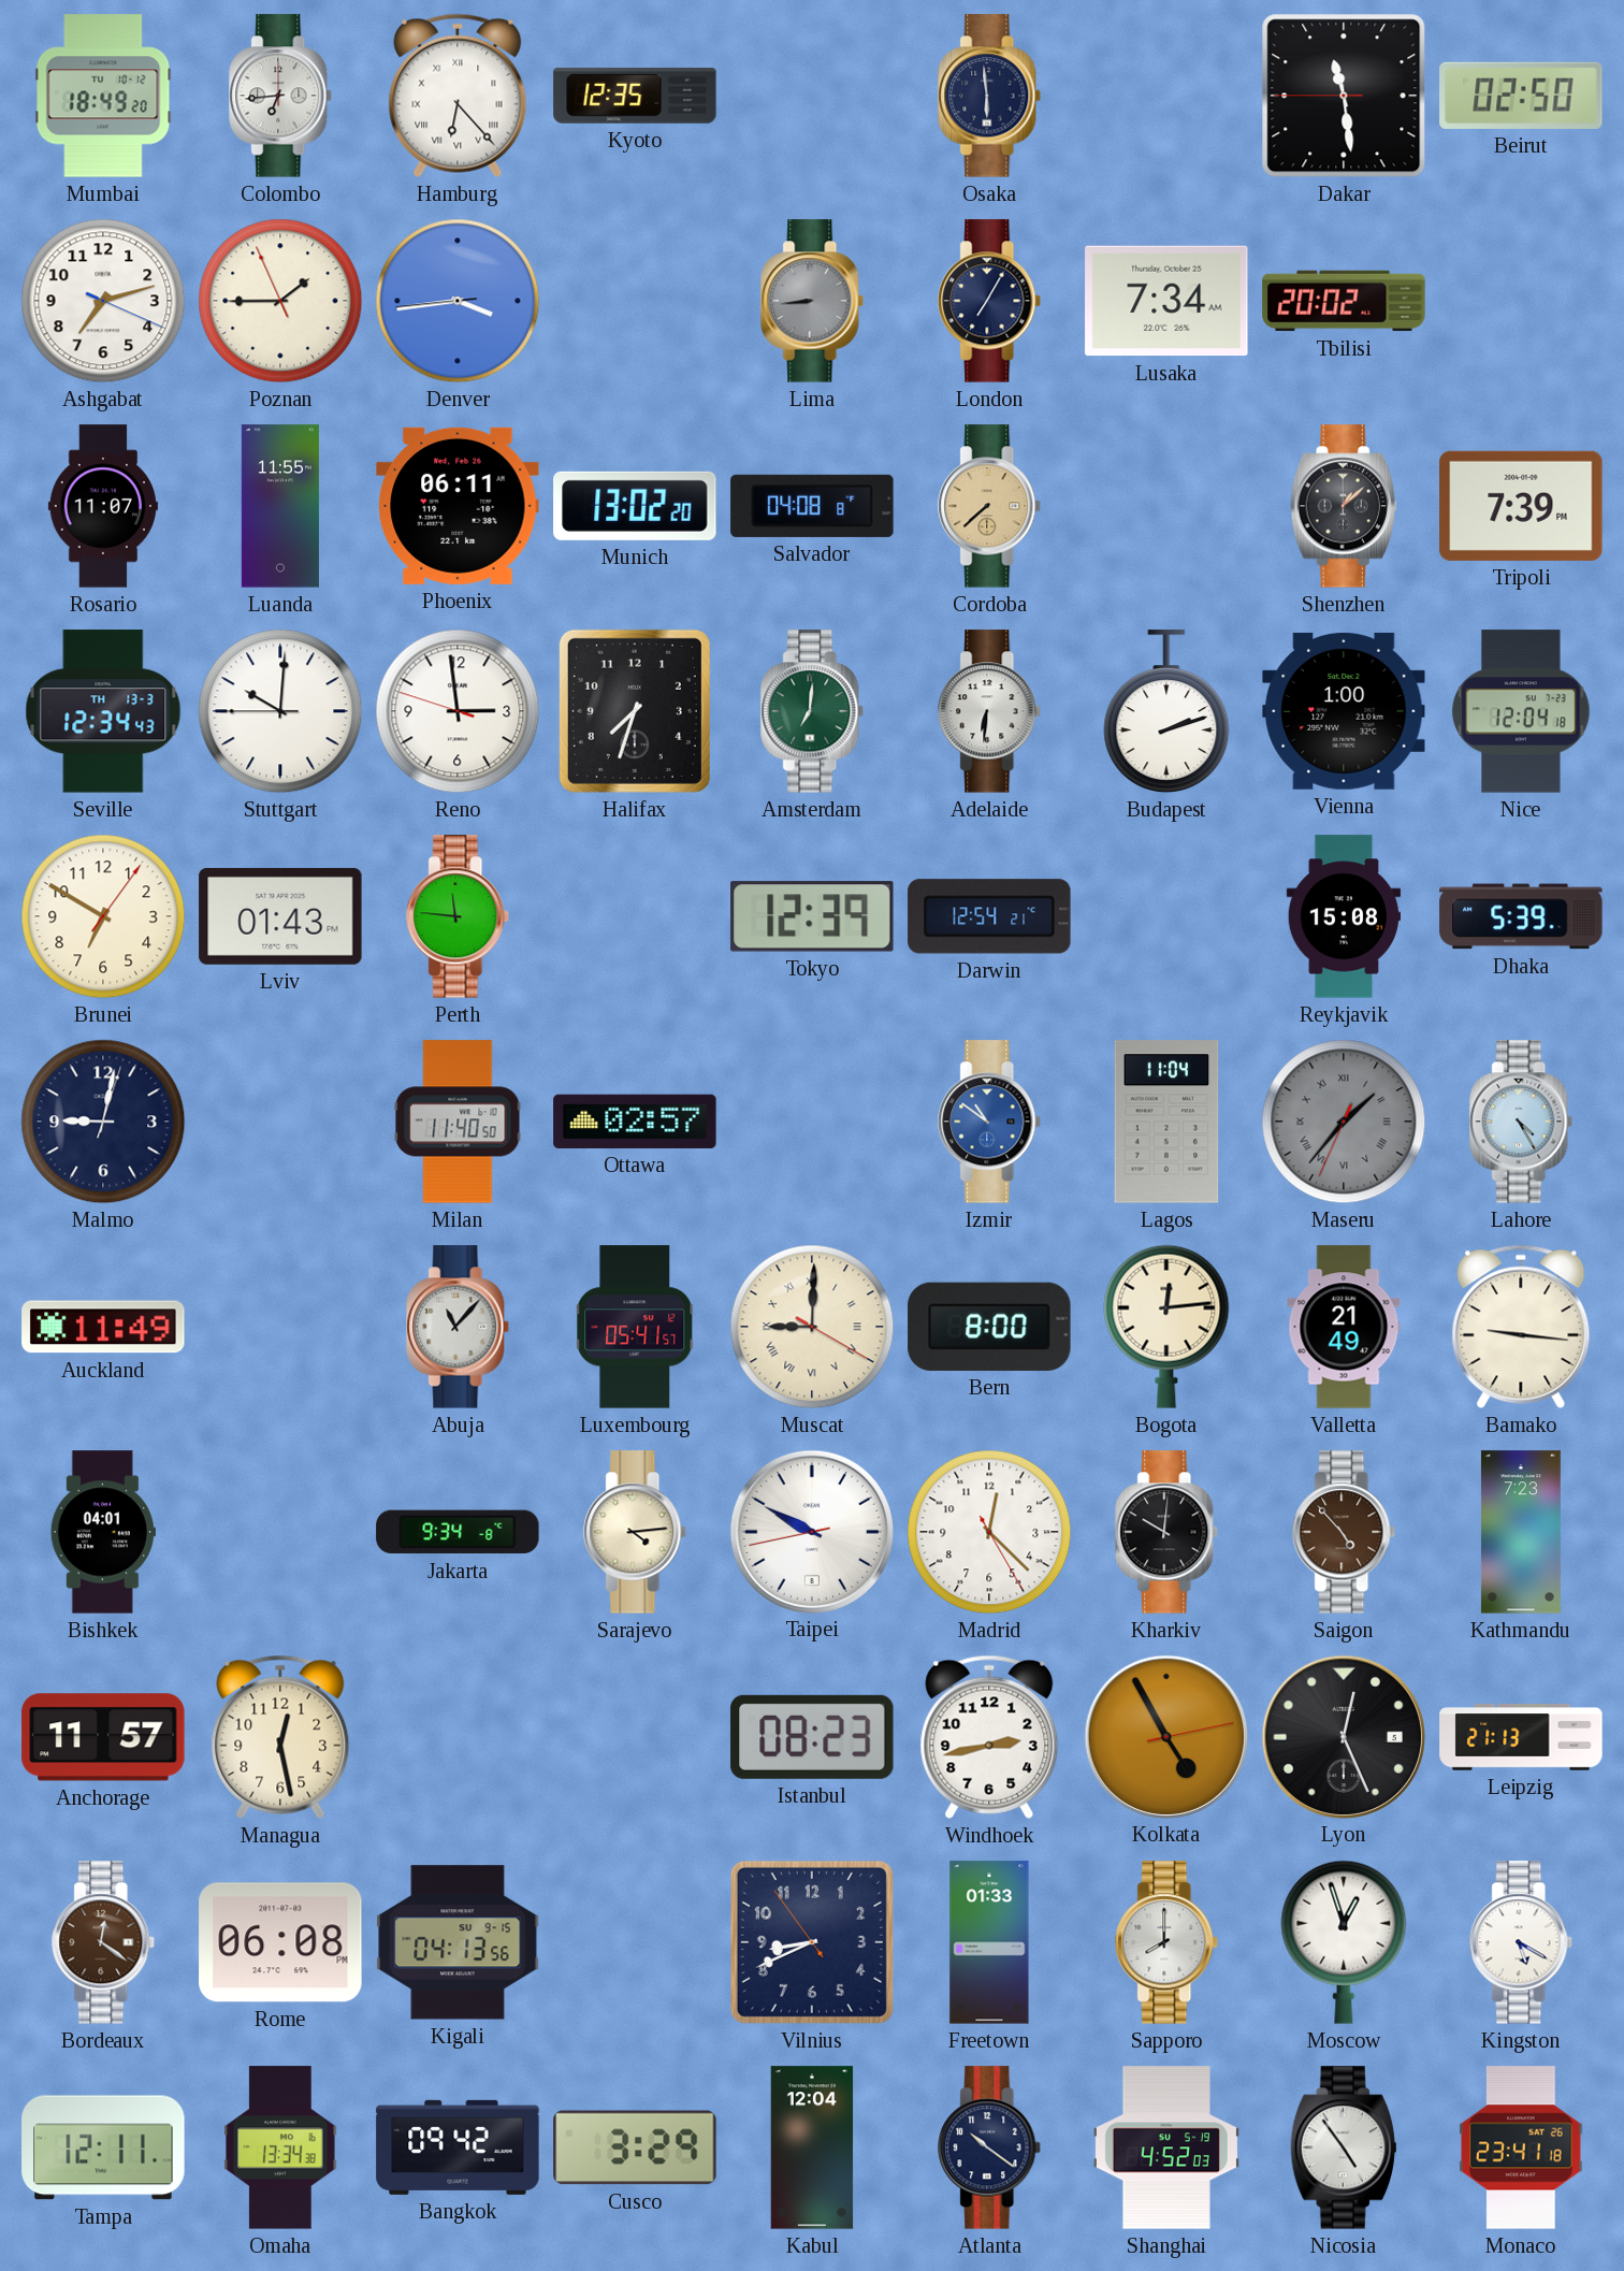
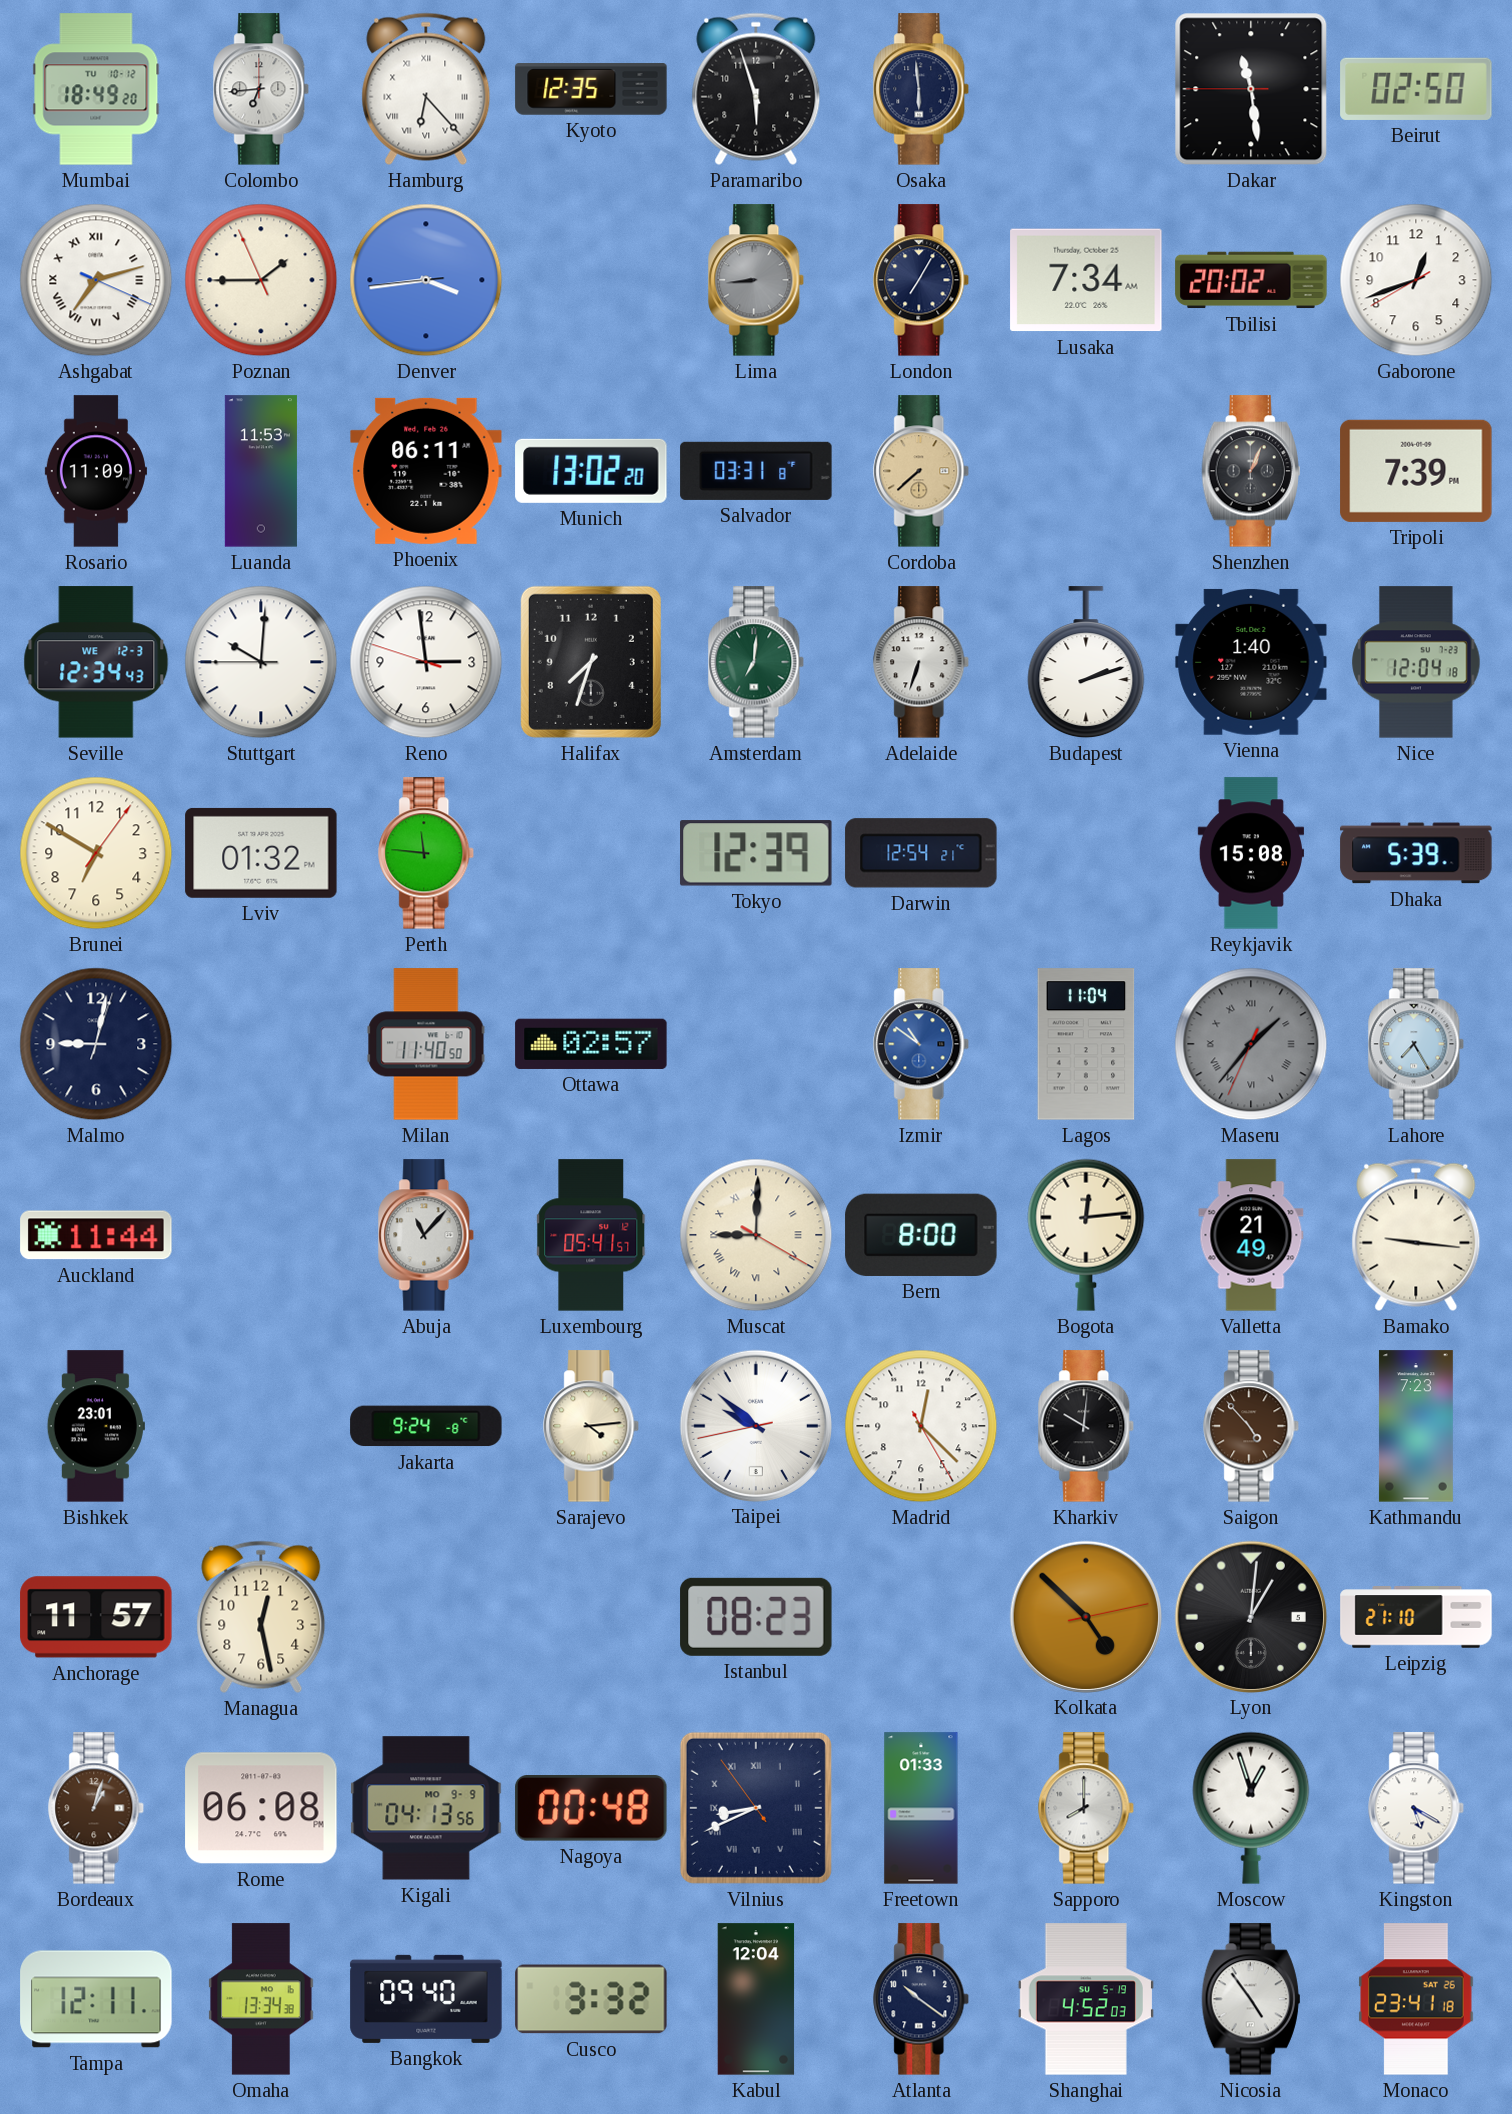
Paramaribo: none -> 5:57
Ashgabat numerals: Arabic -> Roman
Gaborone: none -> 12:41
Rosario: 11:07 -> 11:09
Luanda: 11:55 -> 11:53
Salvador: 04:08 -> 03:31
Shenzhen: 1:08 -> 1:04
Seville date: TH 13-3 -> WE 12-3
Adelaide: 6:31 -> 6:33
Vienna: 1:00 -> 1:40
Lviv: 01:43 -> 01:32
Lahore: 4:25 -> 7:25
Auckland: 11:49 -> 11:44
Bishkek: 04:01 -> 23:01
Jakarta: 9:34 -> 9:24
Taipei: 9:49 -> 9:51
Windhoek: 2:43 -> none
Kolkata: 4:55 -> 4:52
Lyon: 12:26 -> 1:01
Leipzig: 21:13 -> 21:10
Bordeaux: 12:21 -> 1:03
Kigali date: SU 9-15 -> MO 9-9
Nagoya: none -> 00:48
Vilnius numerals: Arabic -> Roman
Bangkok: 09:42 -> 09:40
Cusco: 3:29 -> 3:32
